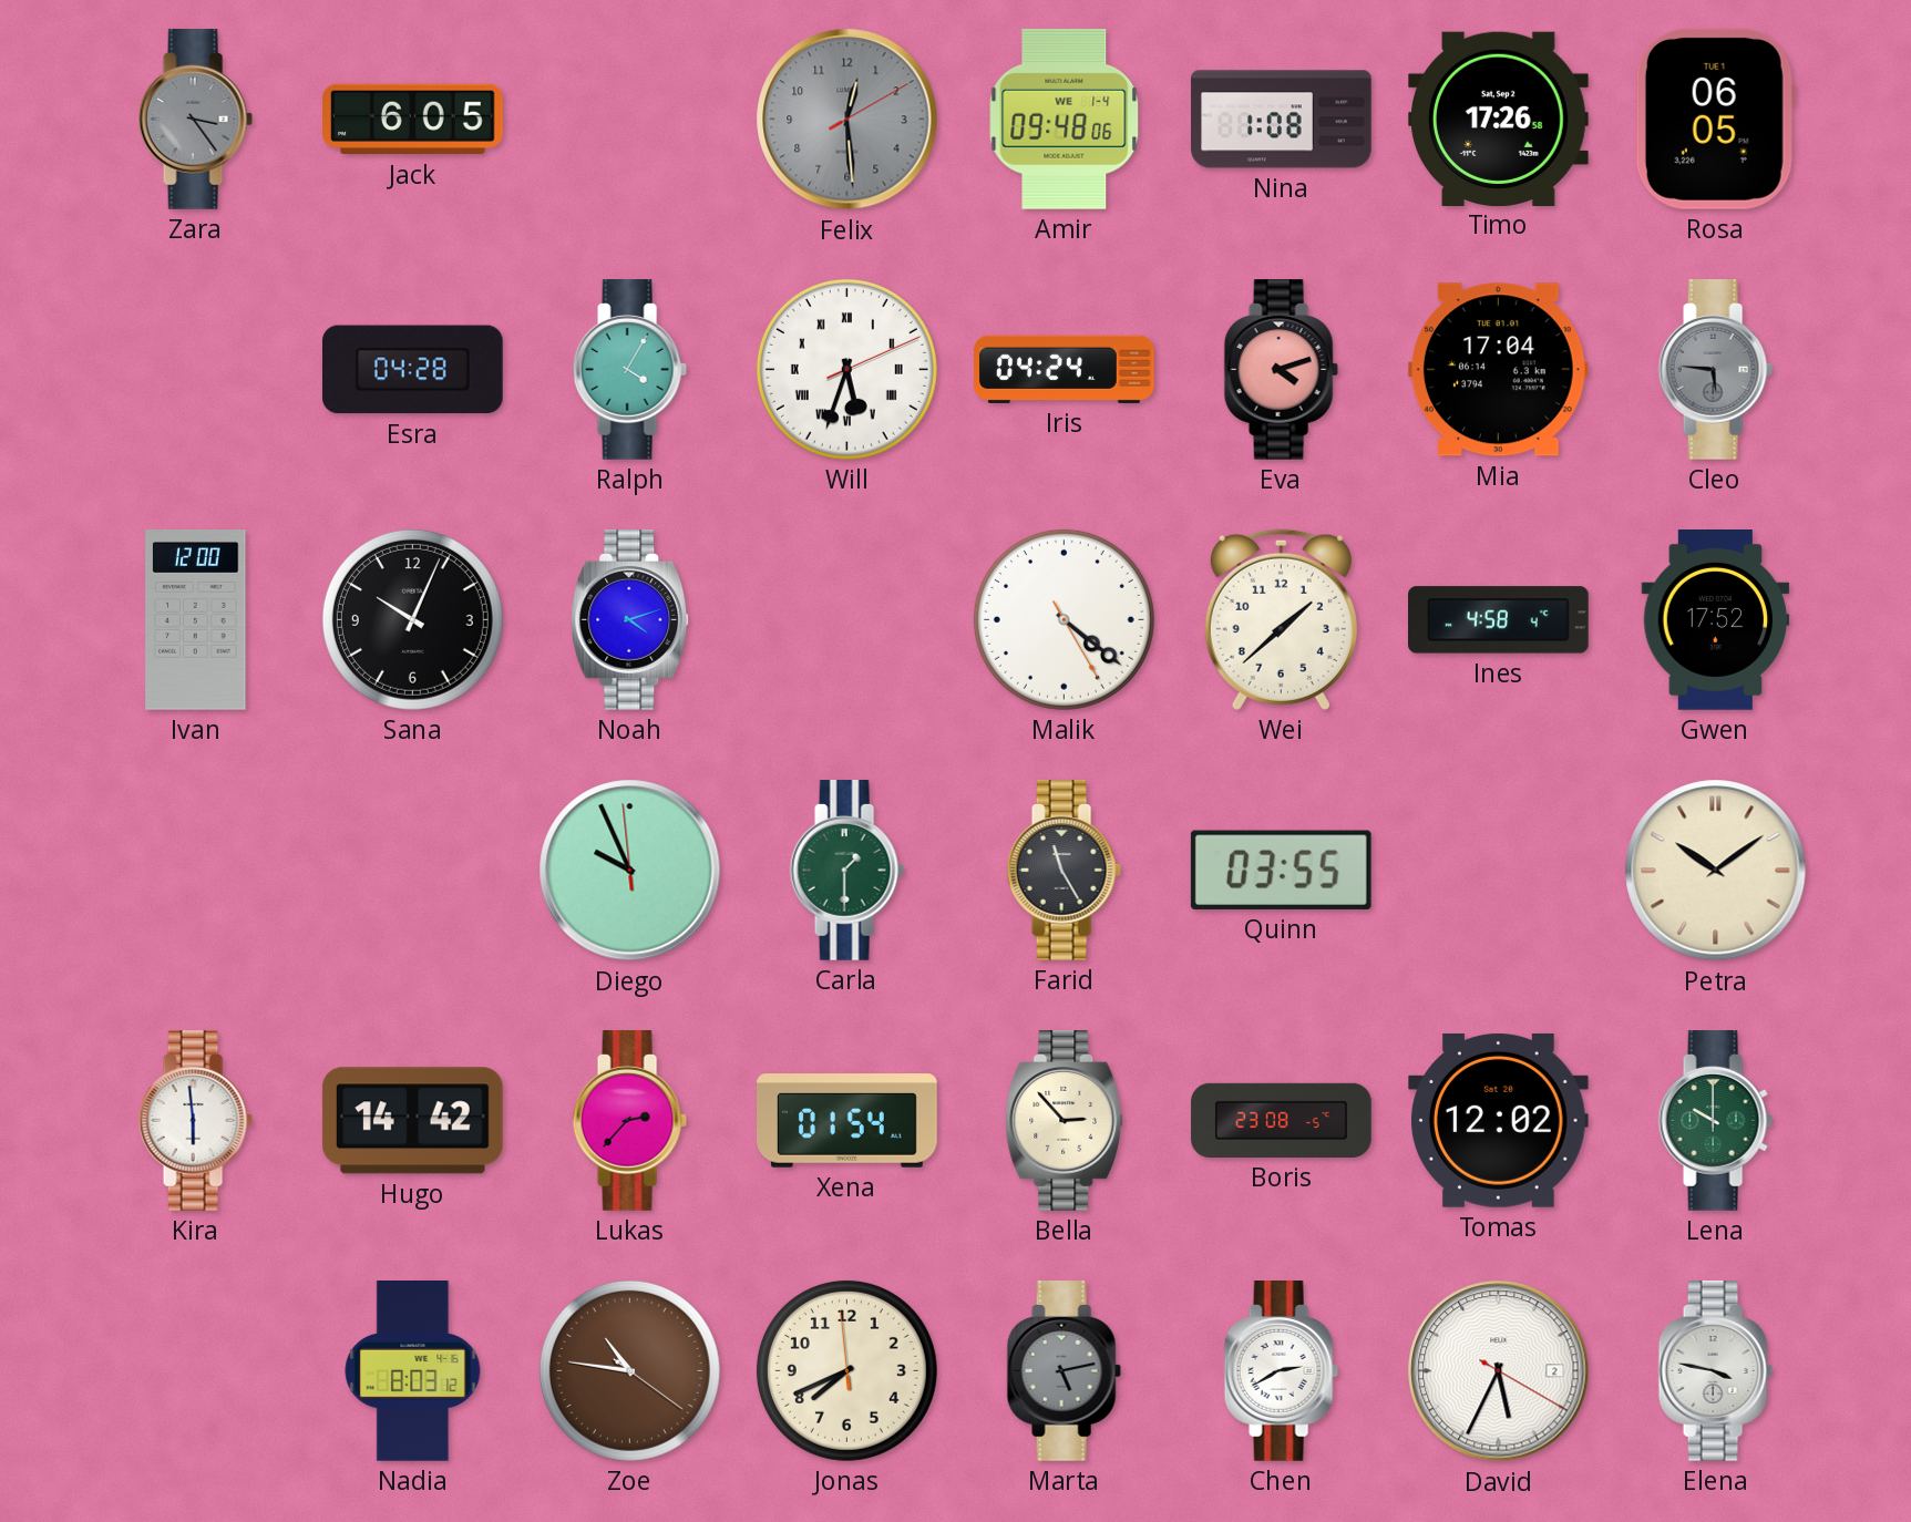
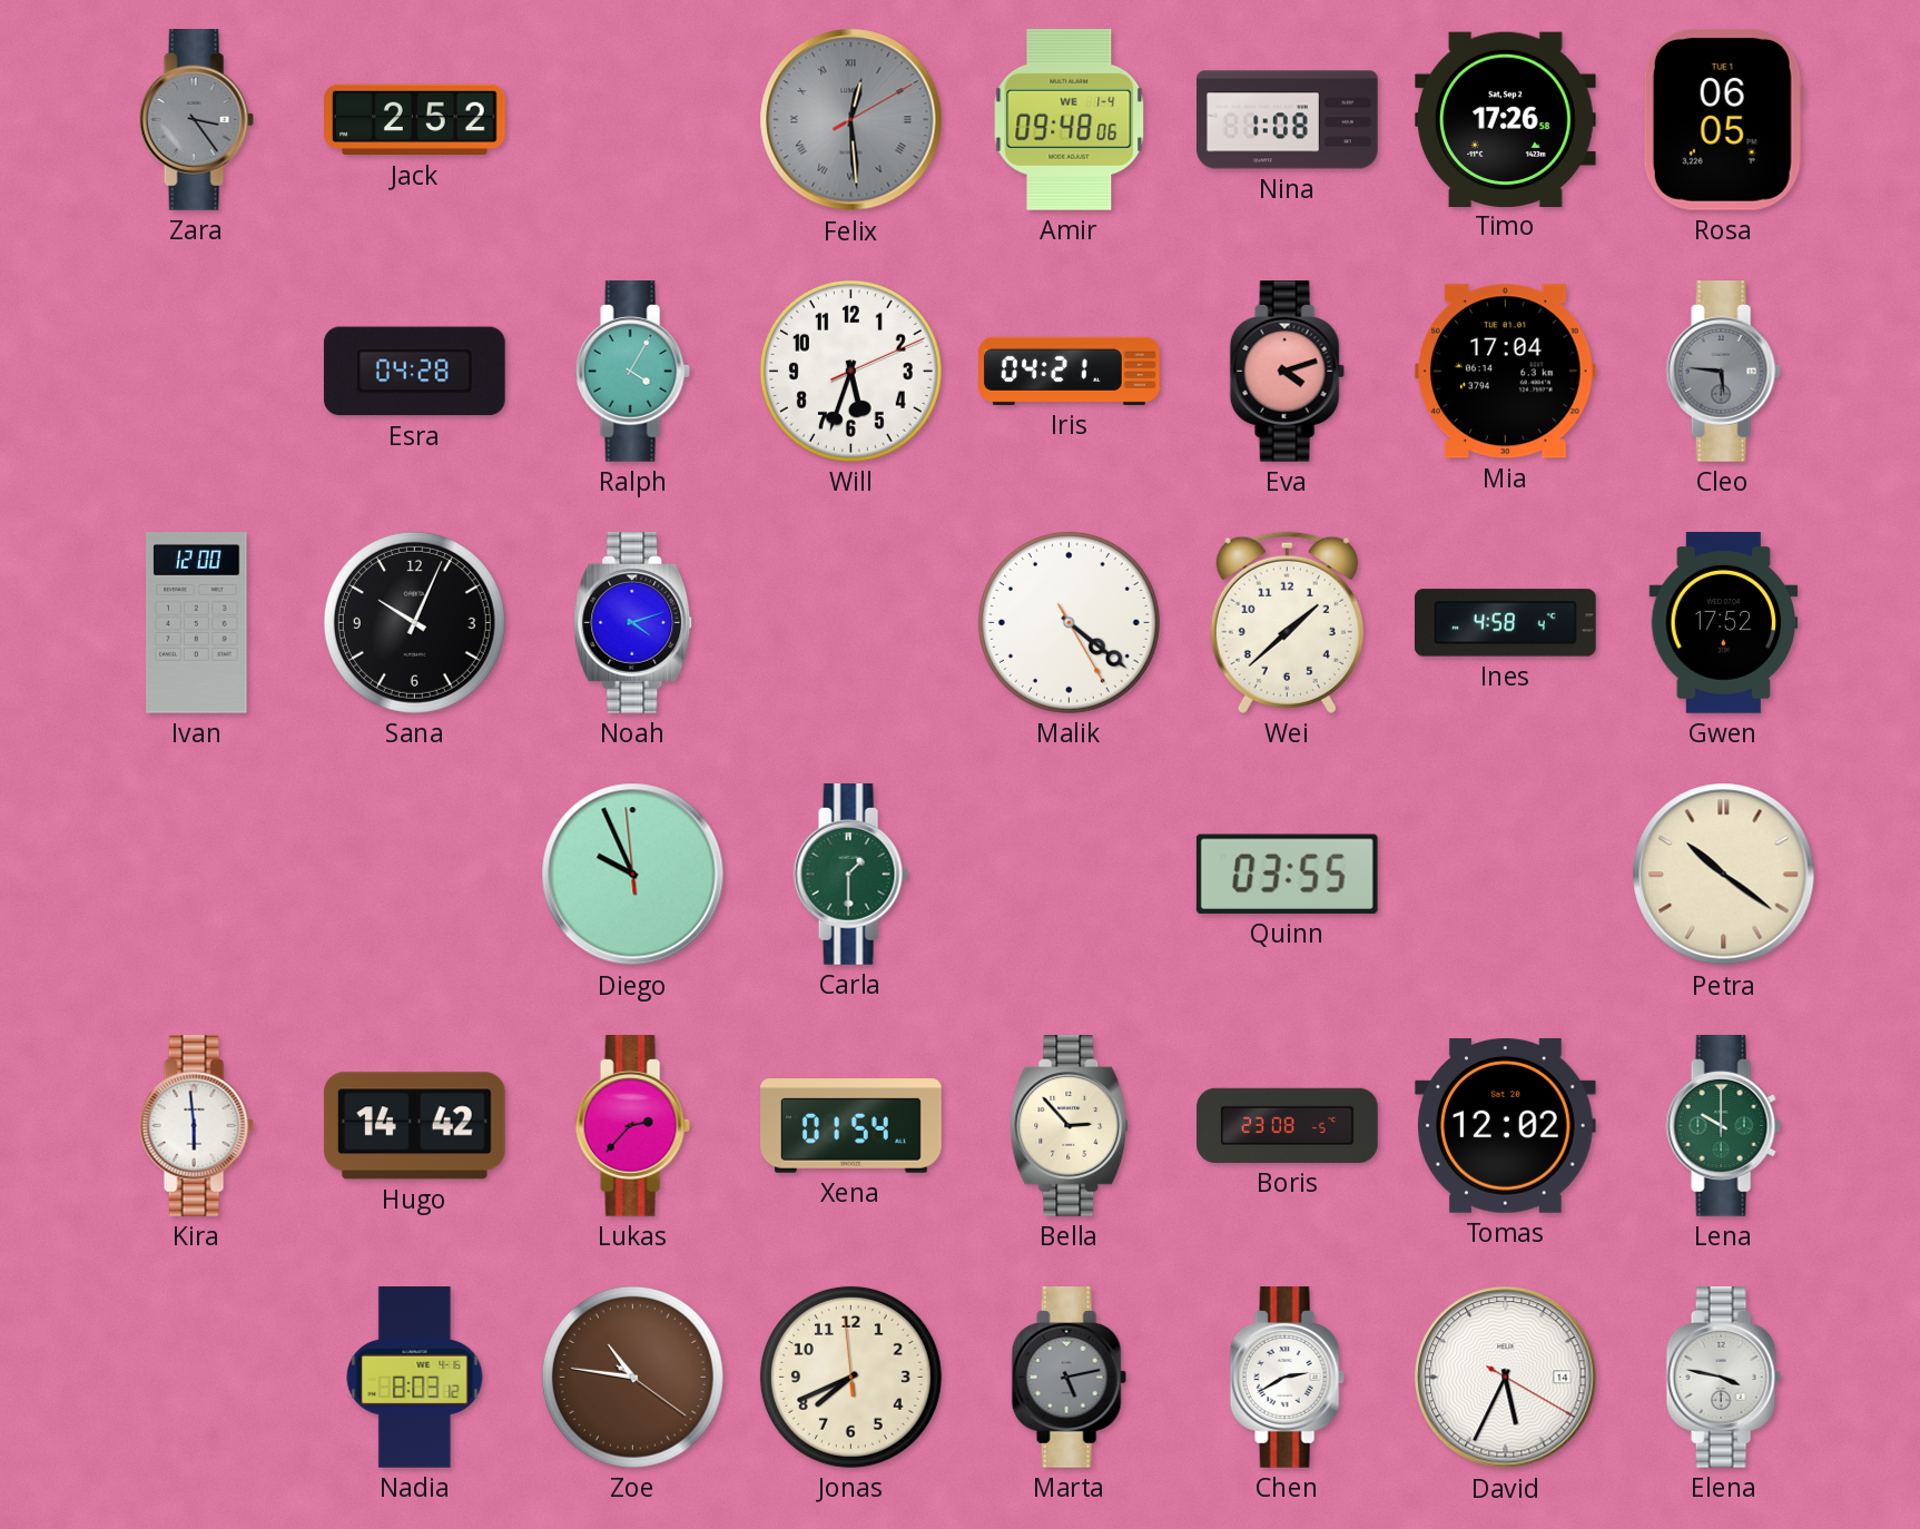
Jack: 6:05 -> 2:52
Felix numerals: Arabic -> Roman
Will numerals: Roman -> Arabic
Iris: 04:24 -> 04:21
Farid: 11:25 -> none
Petra: 10:09 -> 10:21
David date: 2 -> 14
